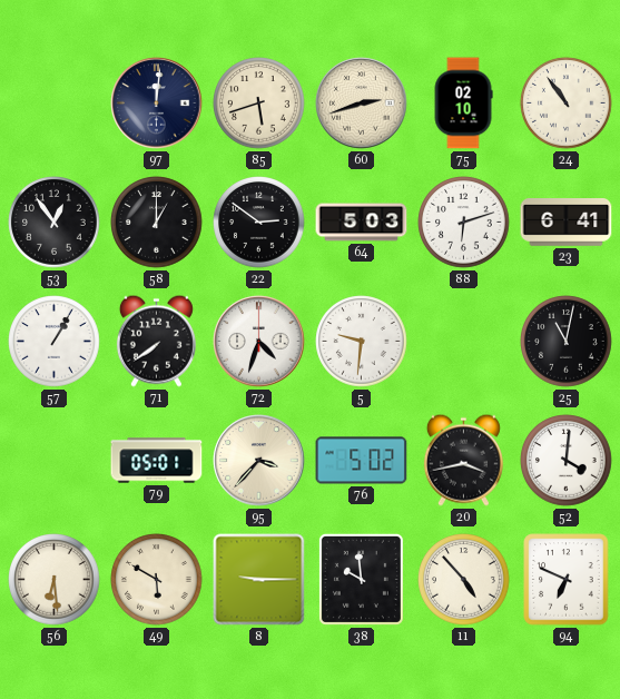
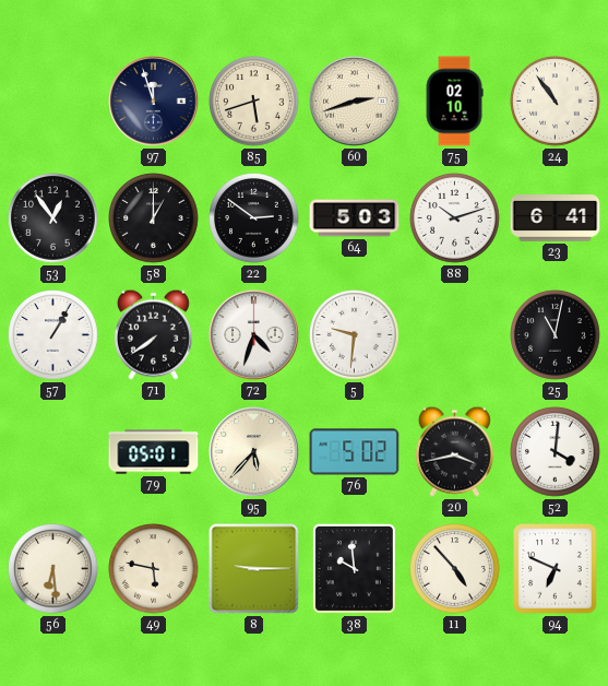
97: 12:01 -> 11:57
88: 6:12 -> 10:12
95: 3:37 -> 5:37
49: 5:50 -> 5:47
